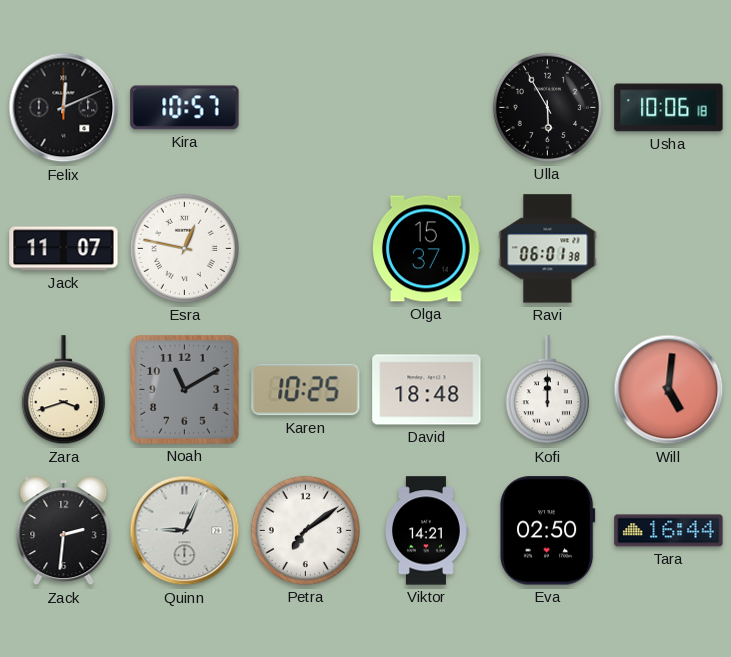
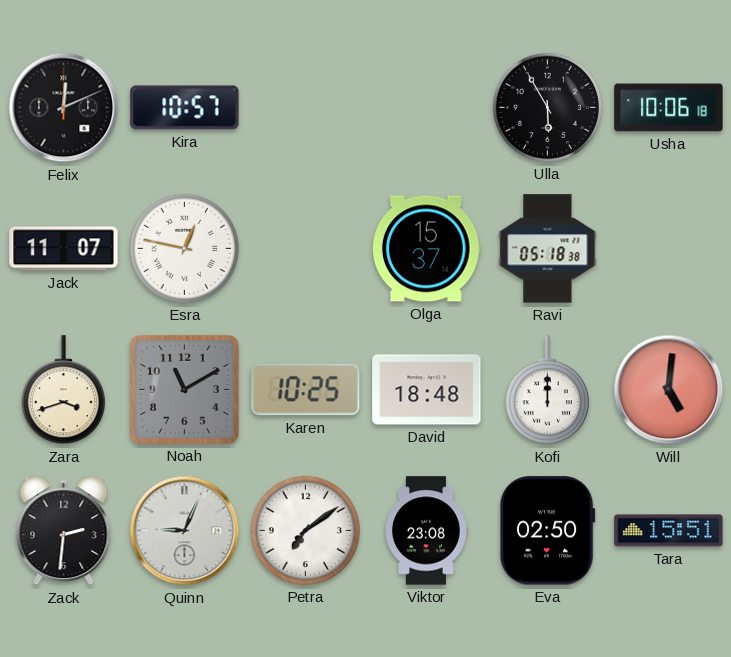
Ravi: 06:01 -> 05:18
Viktor: 14:21 -> 23:08
Tara: 16:44 -> 15:51
